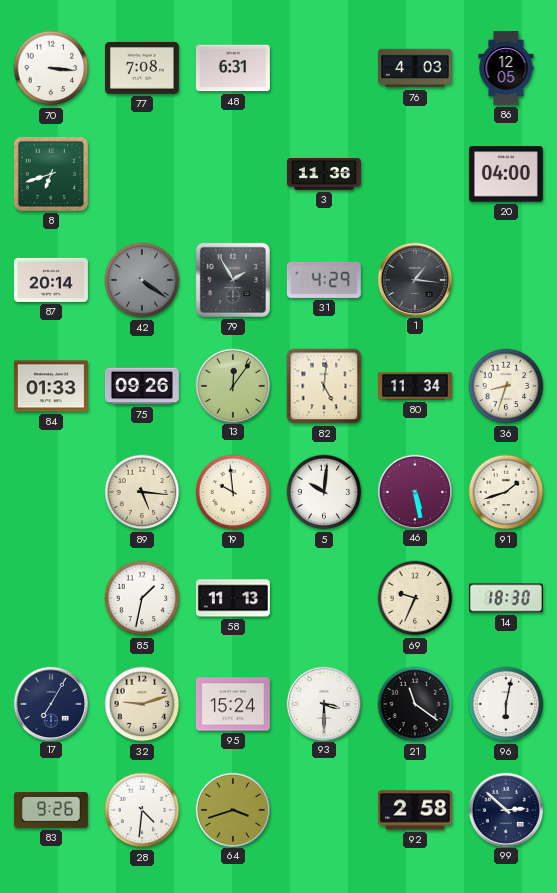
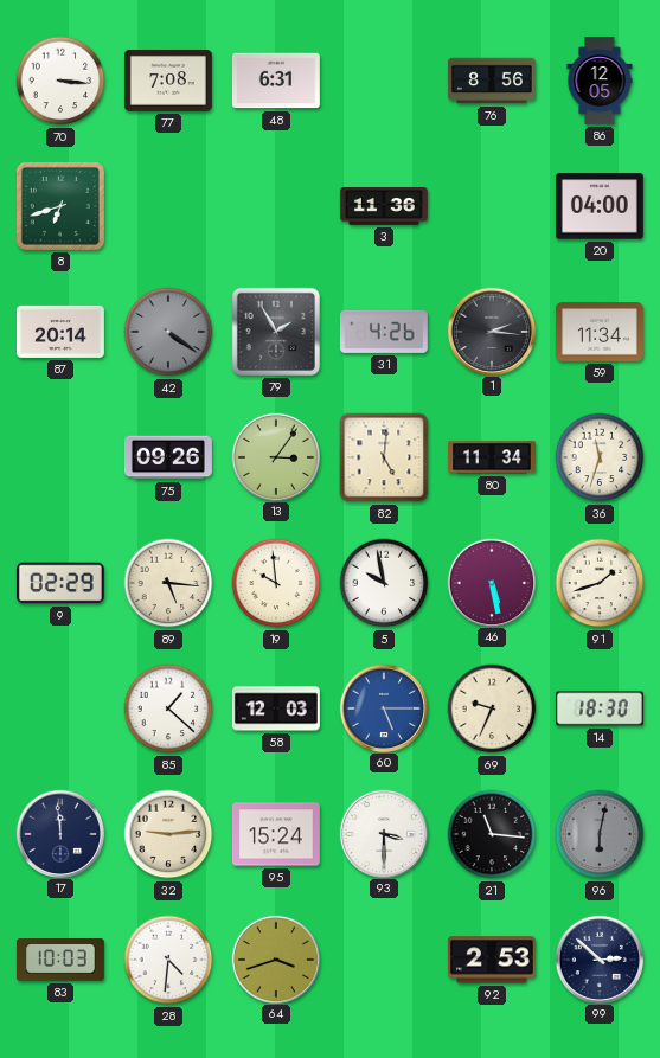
76: 4:03 -> 8:56
31: 4:29 -> 4:26
1: 1:16 -> 2:16
59: none -> 11:34
84: 01:33 -> none
13: 12:06 -> 3:06
36: 8:33 -> 11:33
9: none -> 02:29
5: 10:01 -> 9:58
85: 1:32 -> 1:22
58: 11:13 -> 12:03
60: none -> 5:15
17: 7:05 -> 11:59
32: 9:12 -> 9:14
21: 11:21 -> 11:16
96 dial: white -> grey
83: 9:26 -> 10:03
92: 2:58 -> 2:53
